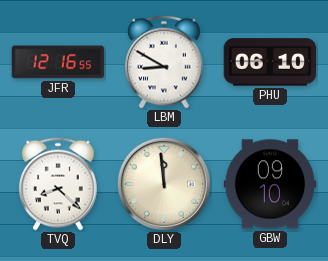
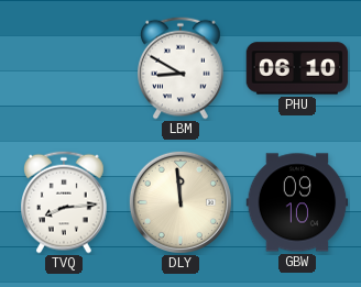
JFR: 12:16 -> none
TVQ: 8:22 -> 8:14
